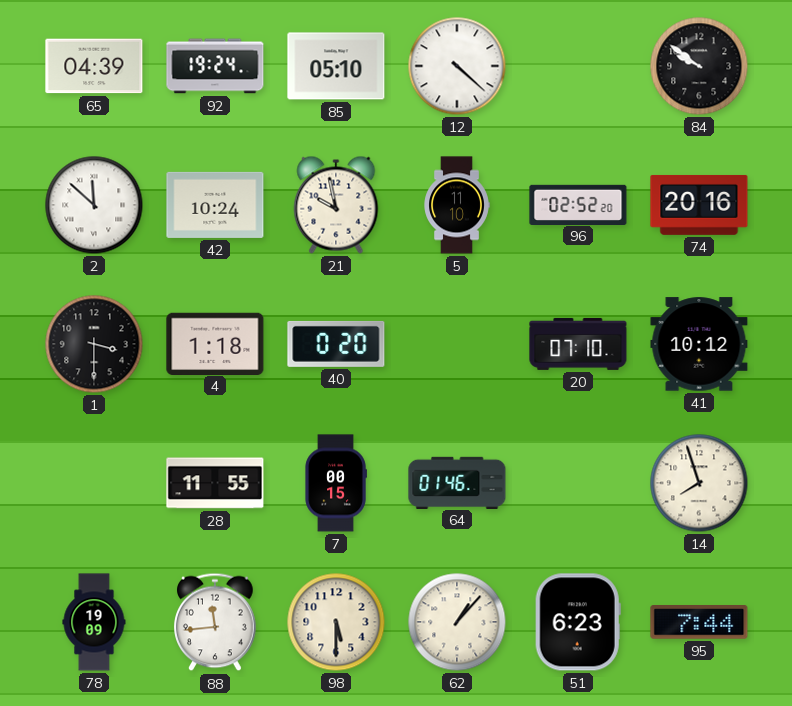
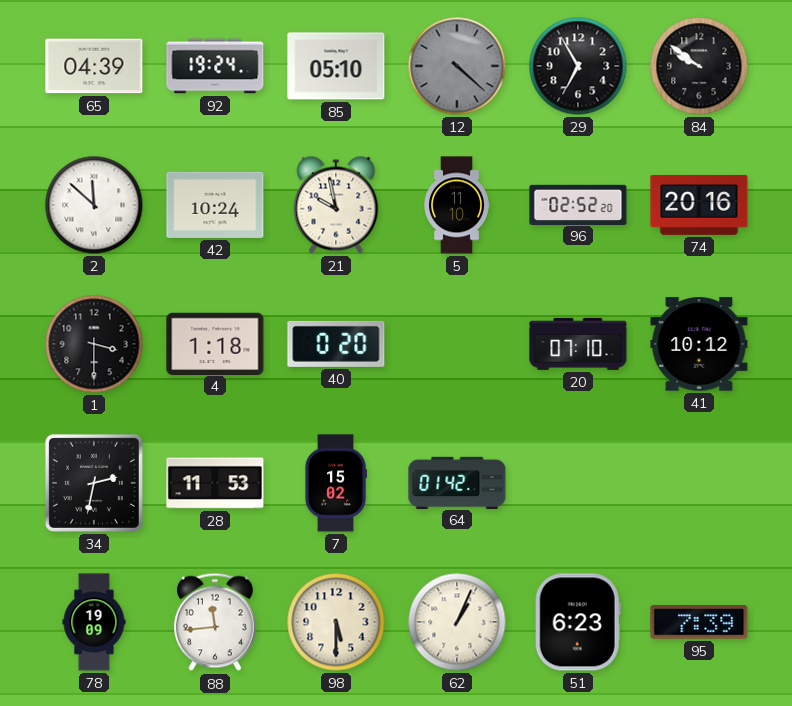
12 dial: white -> grey
29: none -> 6:55
34: none -> 2:32
28: 11:55 -> 11:53
7: 00:15 -> 15:02
64: 01:46 -> 01:42
14: 7:57 -> none
62: 1:07 -> 1:04
95: 7:44 -> 7:39
